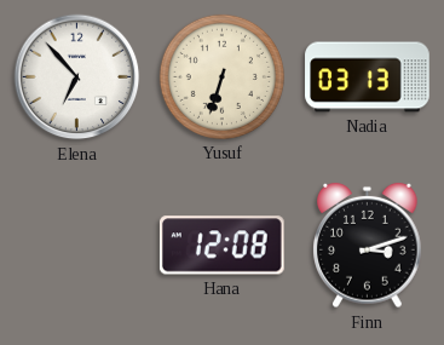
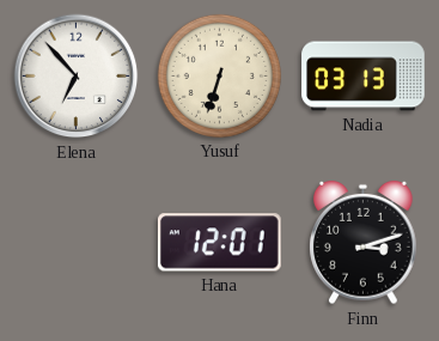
Hana: 12:08 -> 12:01
